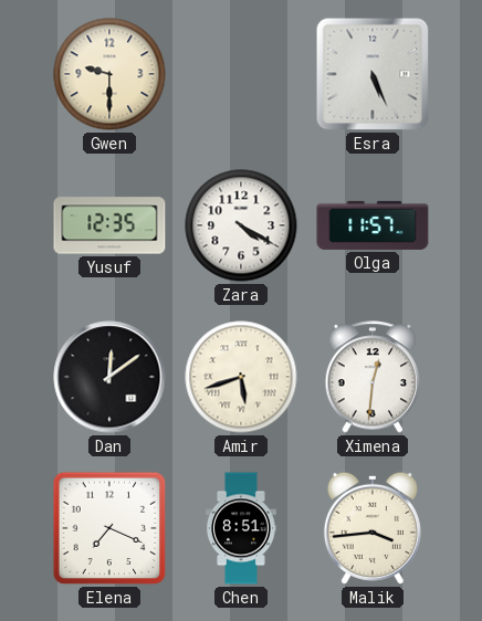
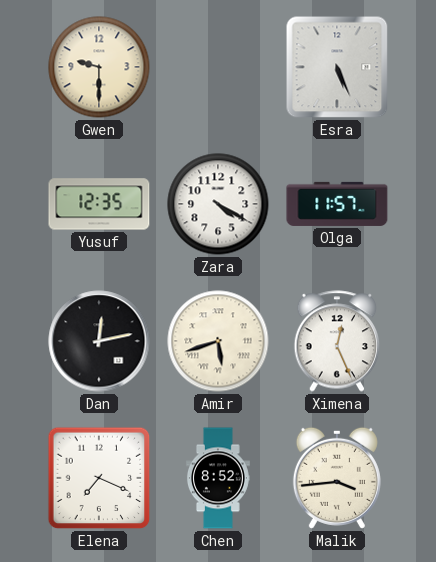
Dan: 12:09 -> 12:13
Ximena: 12:31 -> 12:26
Chen: 8:51 -> 8:52
